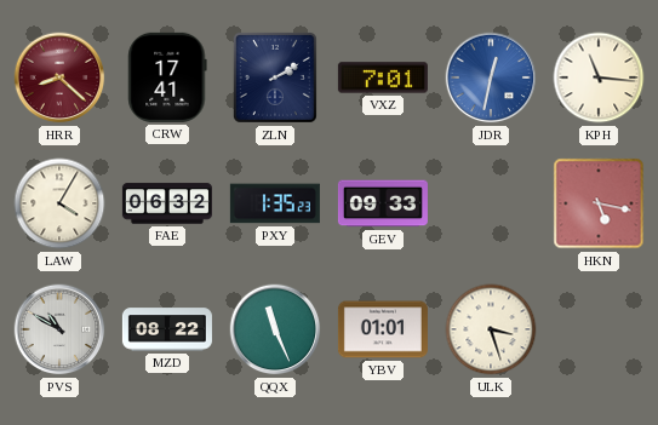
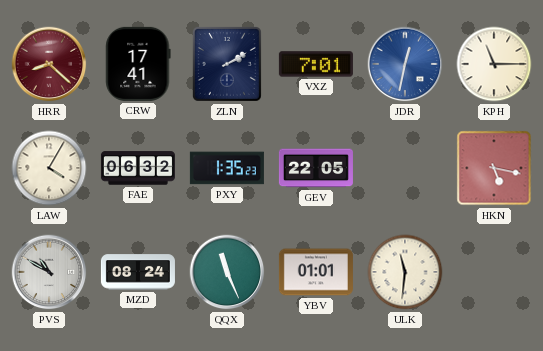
KPH: 11:16 -> 11:15
GEV: 09:33 -> 22:05
MZD: 08:22 -> 08:24
ULK: 3:27 -> 11:31
